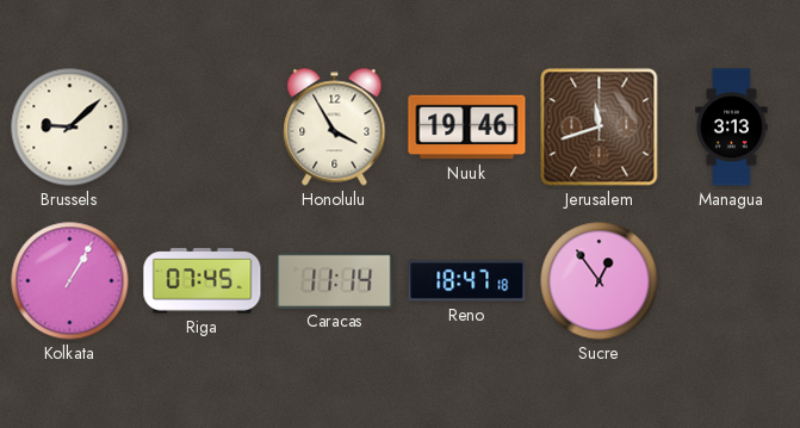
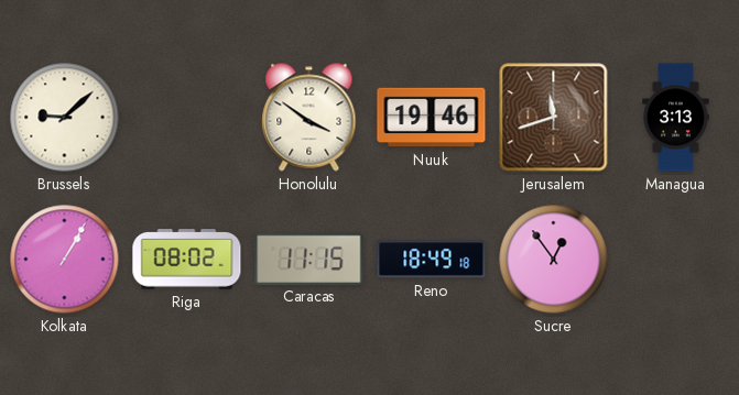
Honolulu: 3:55 -> 3:51
Riga: 07:45 -> 08:02
Caracas: 11:14 -> 11:15
Reno: 18:47 -> 18:49
